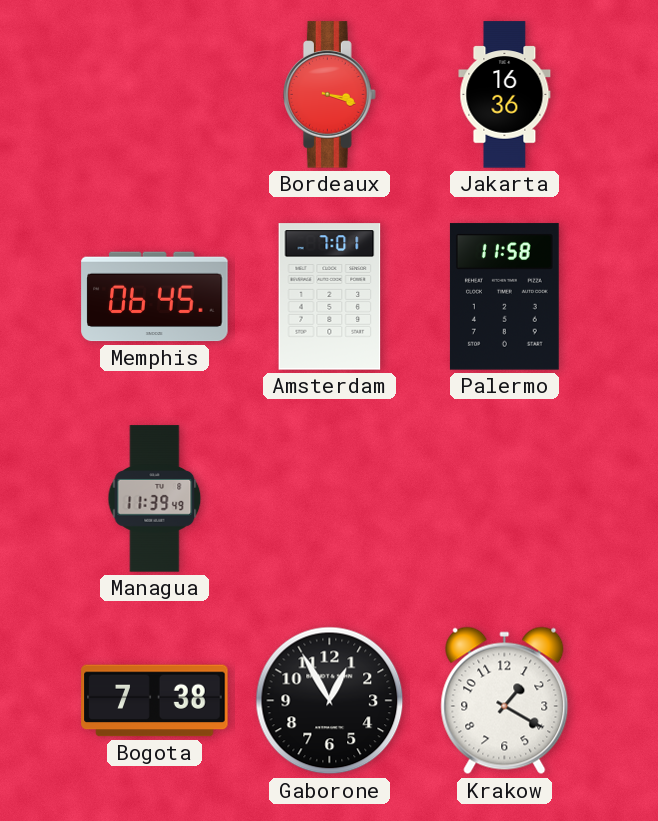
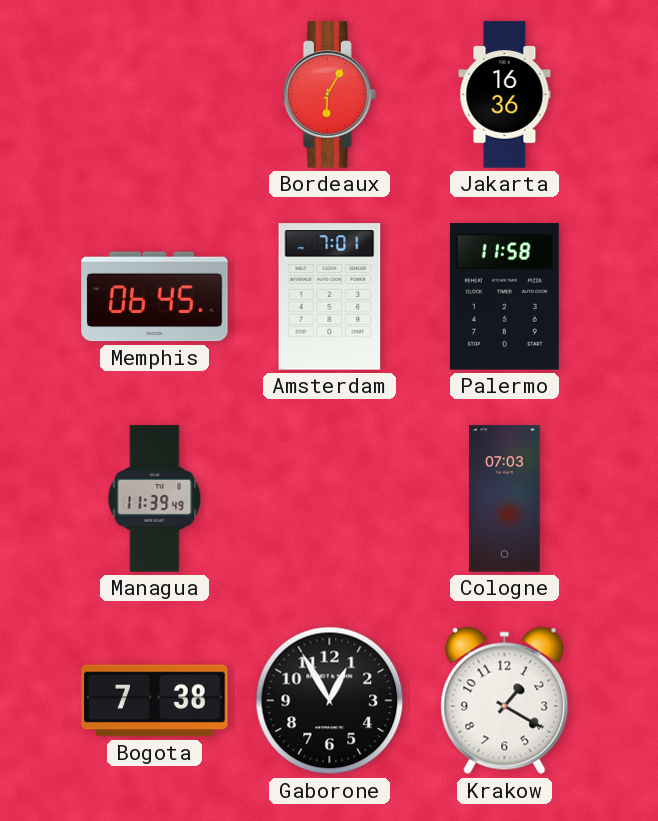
Bordeaux: 3:18 -> 6:05
Cologne: none -> 07:03
